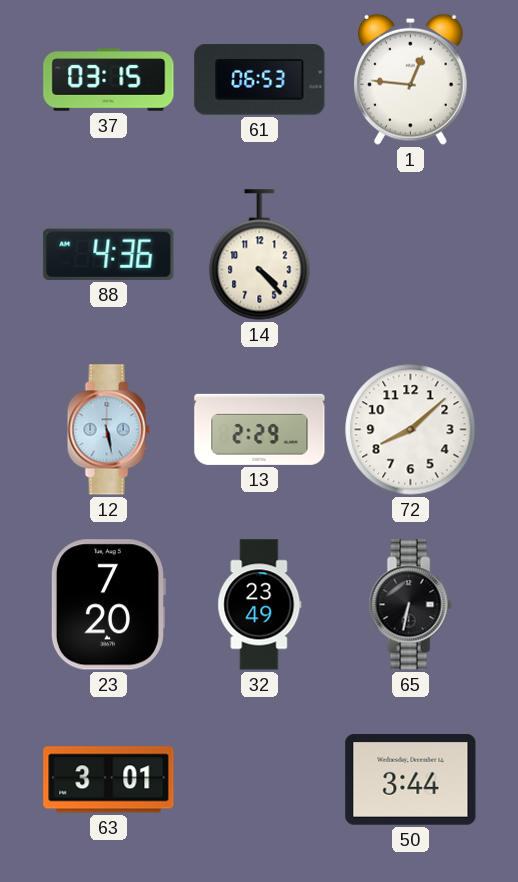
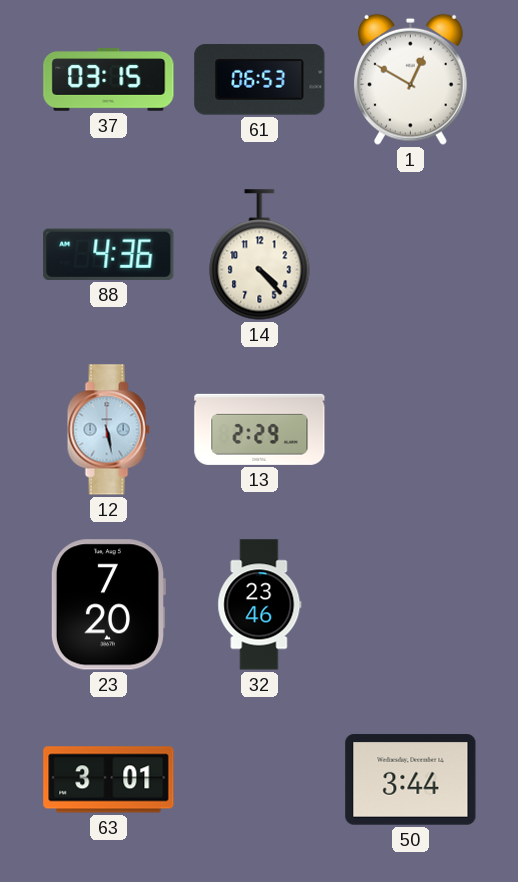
1: 12:46 -> 12:50
72: 8:08 -> none
32: 23:49 -> 23:46
65: 6:32 -> none
